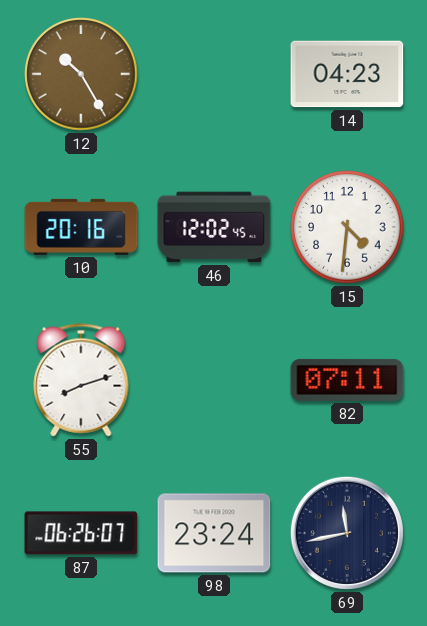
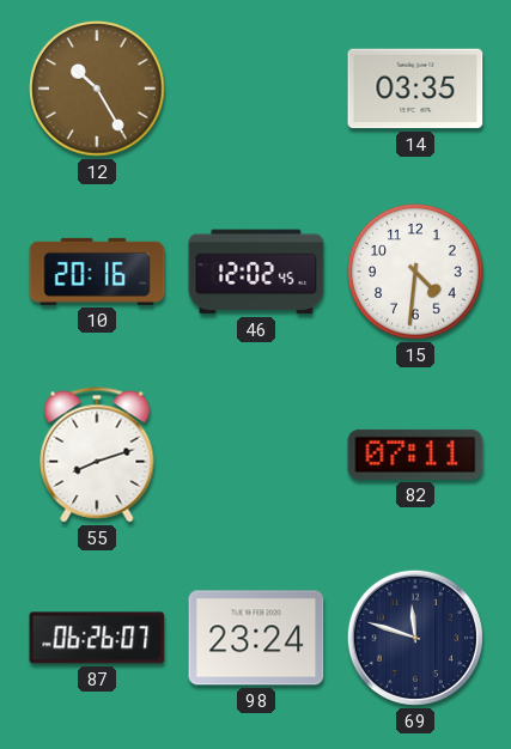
14: 04:23 -> 03:35
69: 11:43 -> 11:48
